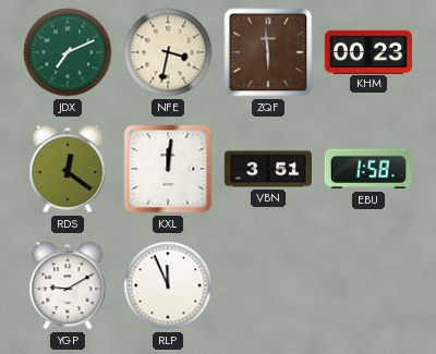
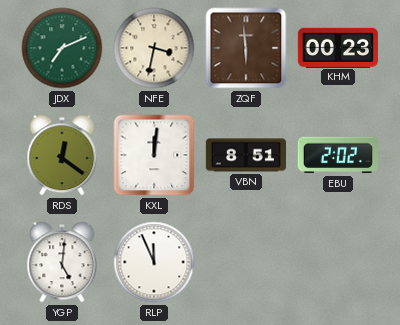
VBN: 3:51 -> 8:51
EBU: 1:58 -> 2:02
YGP: 9:10 -> 5:01
